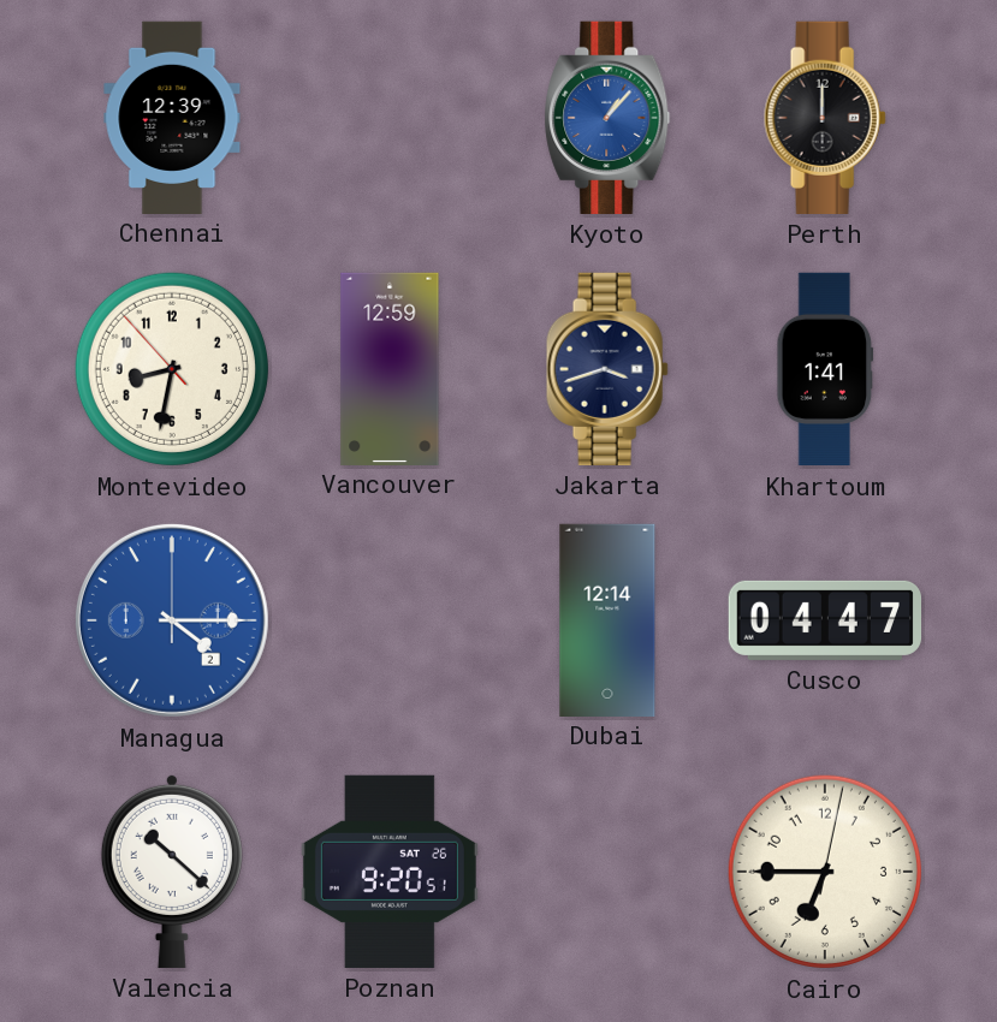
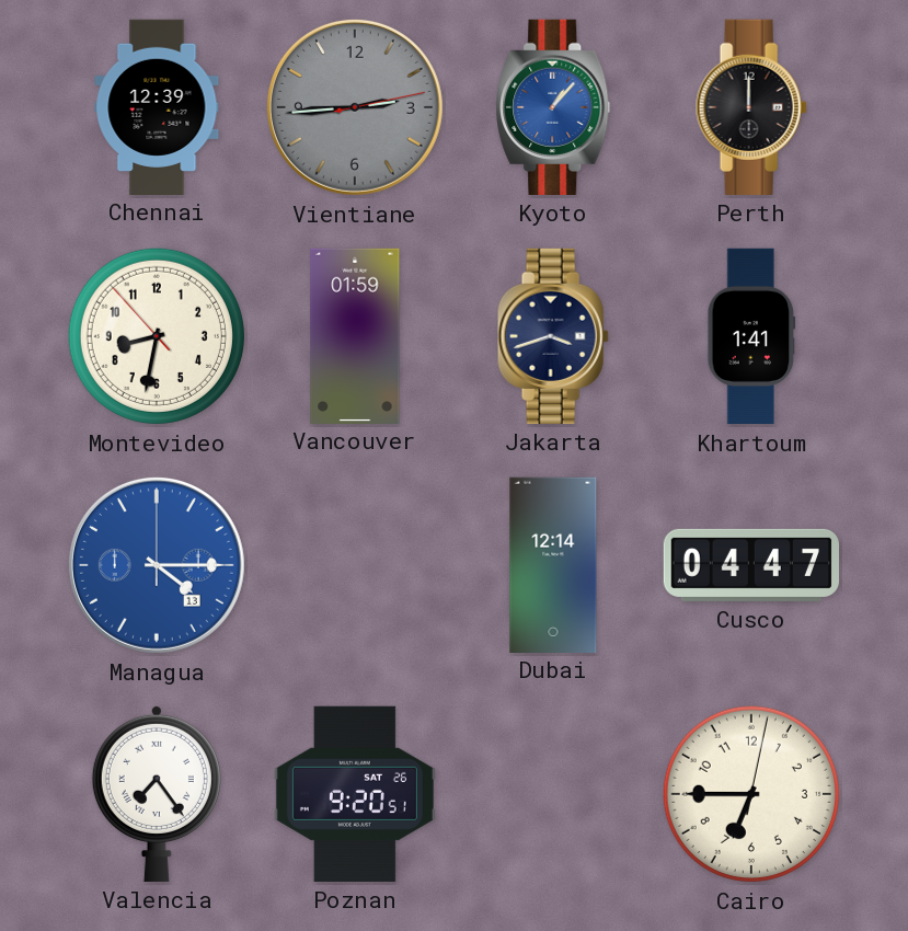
Vientiane: none -> 2:44
Vancouver: 12:59 -> 01:59
Managua date: 2 -> 13
Valencia: 10:22 -> 7:24
